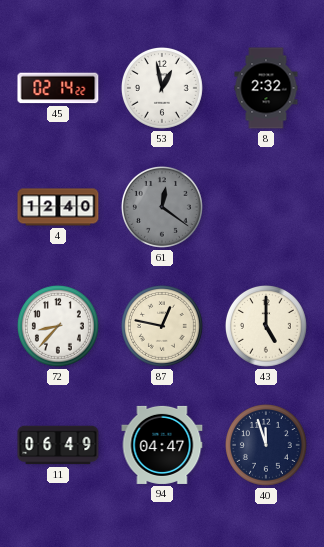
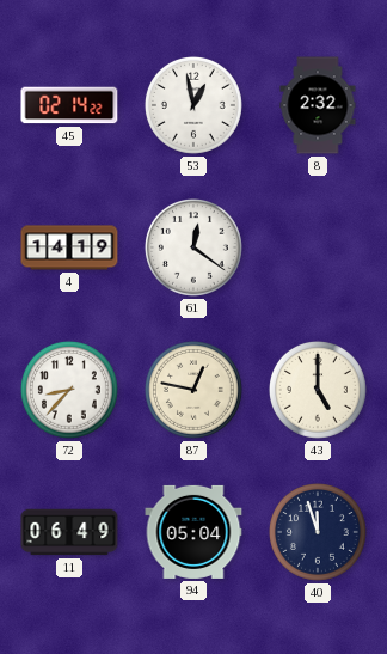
4: 12:40 -> 14:19
61 dial: grey -> white
94: 04:47 -> 05:04
